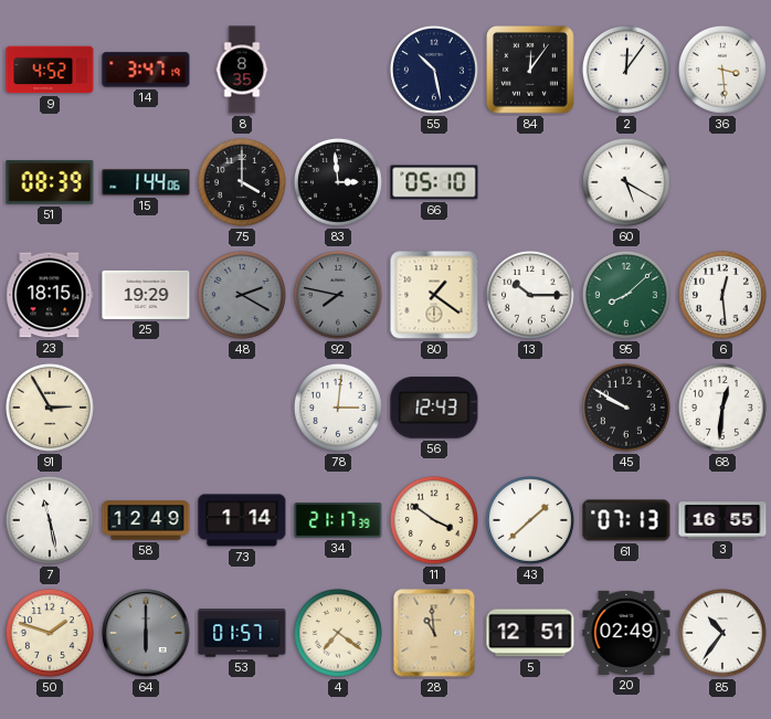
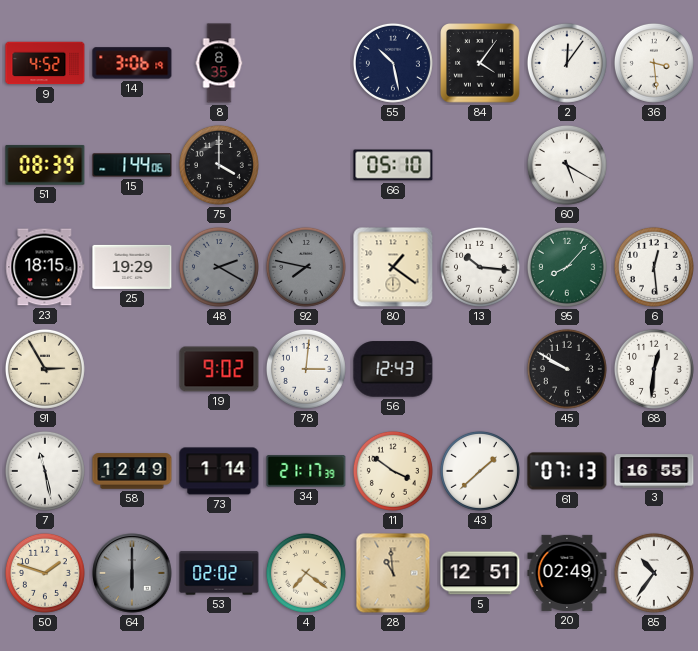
14: 3:47 -> 3:06
84: 12:06 -> 4:06
83: 2:59 -> none
13: 10:15 -> 10:16
95: 8:08 -> 8:07
19: none -> 9:02
53: 01:57 -> 02:02
